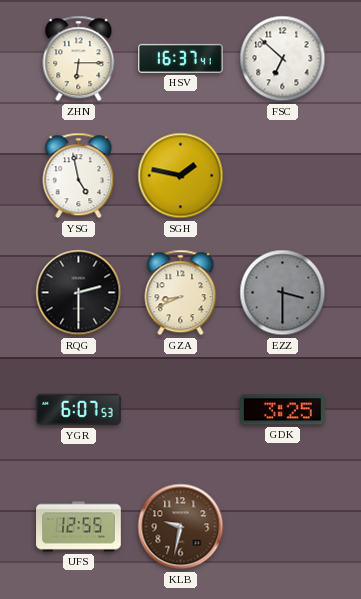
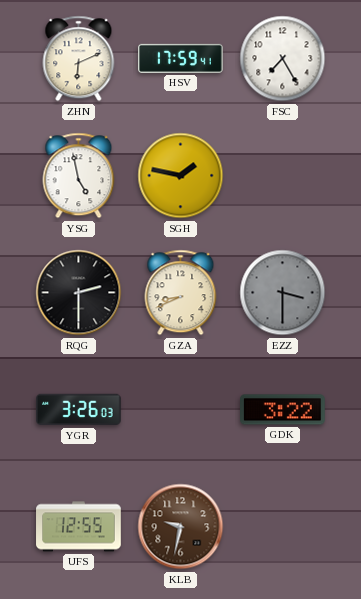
ZHN: 6:15 -> 6:11
HSV: 16:37 -> 17:59
FSC: 6:52 -> 7:25
YGR: 6:07 -> 3:26
GDK: 3:25 -> 3:22
